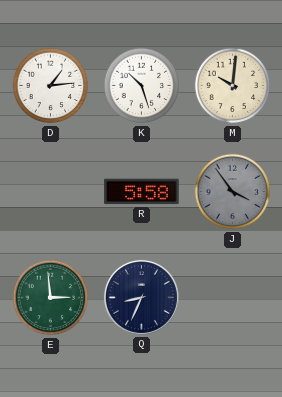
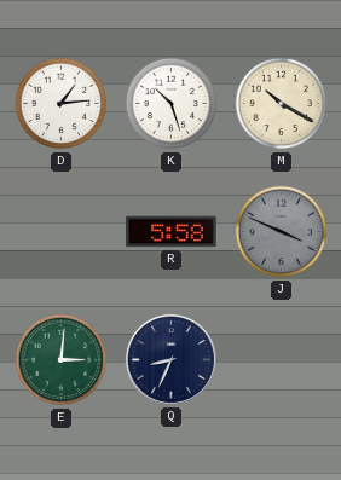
M: 10:01 -> 10:20
J: 3:54 -> 3:49
E: 2:59 -> 3:01
